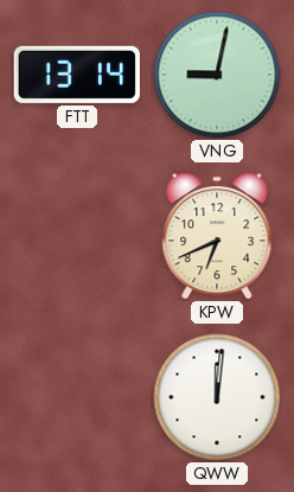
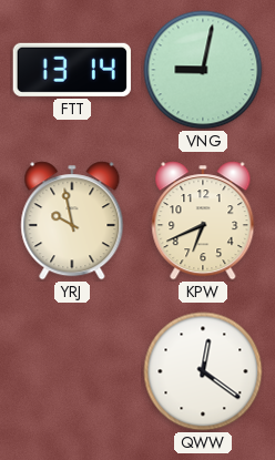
YRJ: none -> 9:58
QWW: 12:01 -> 12:21
